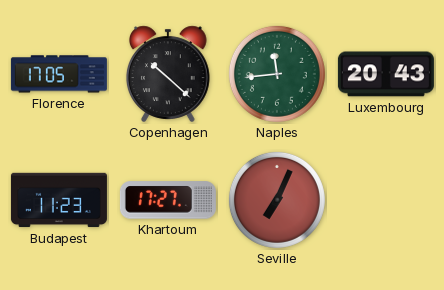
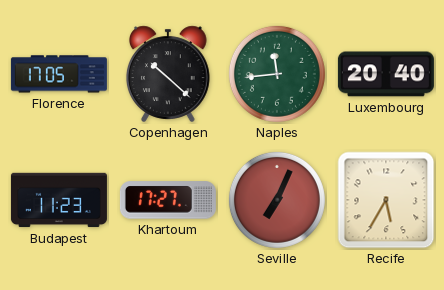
Luxembourg: 20:43 -> 20:40
Recife: none -> 5:35
